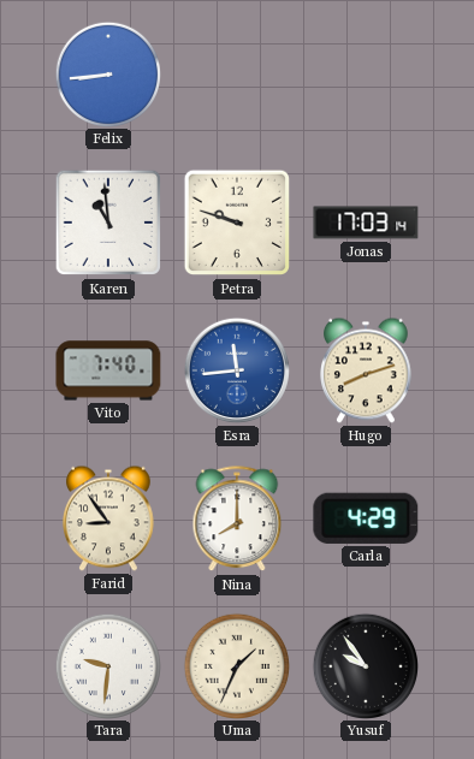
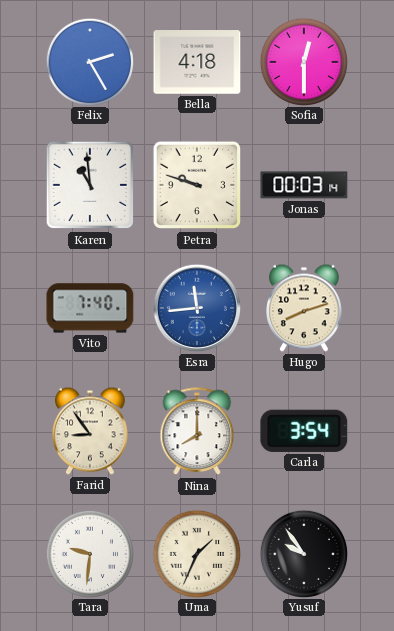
Felix: 8:44 -> 2:25
Bella: none -> 4:18
Sofia: none -> 12:30
Jonas: 17:03 -> 00:03
Carla: 4:29 -> 3:54
